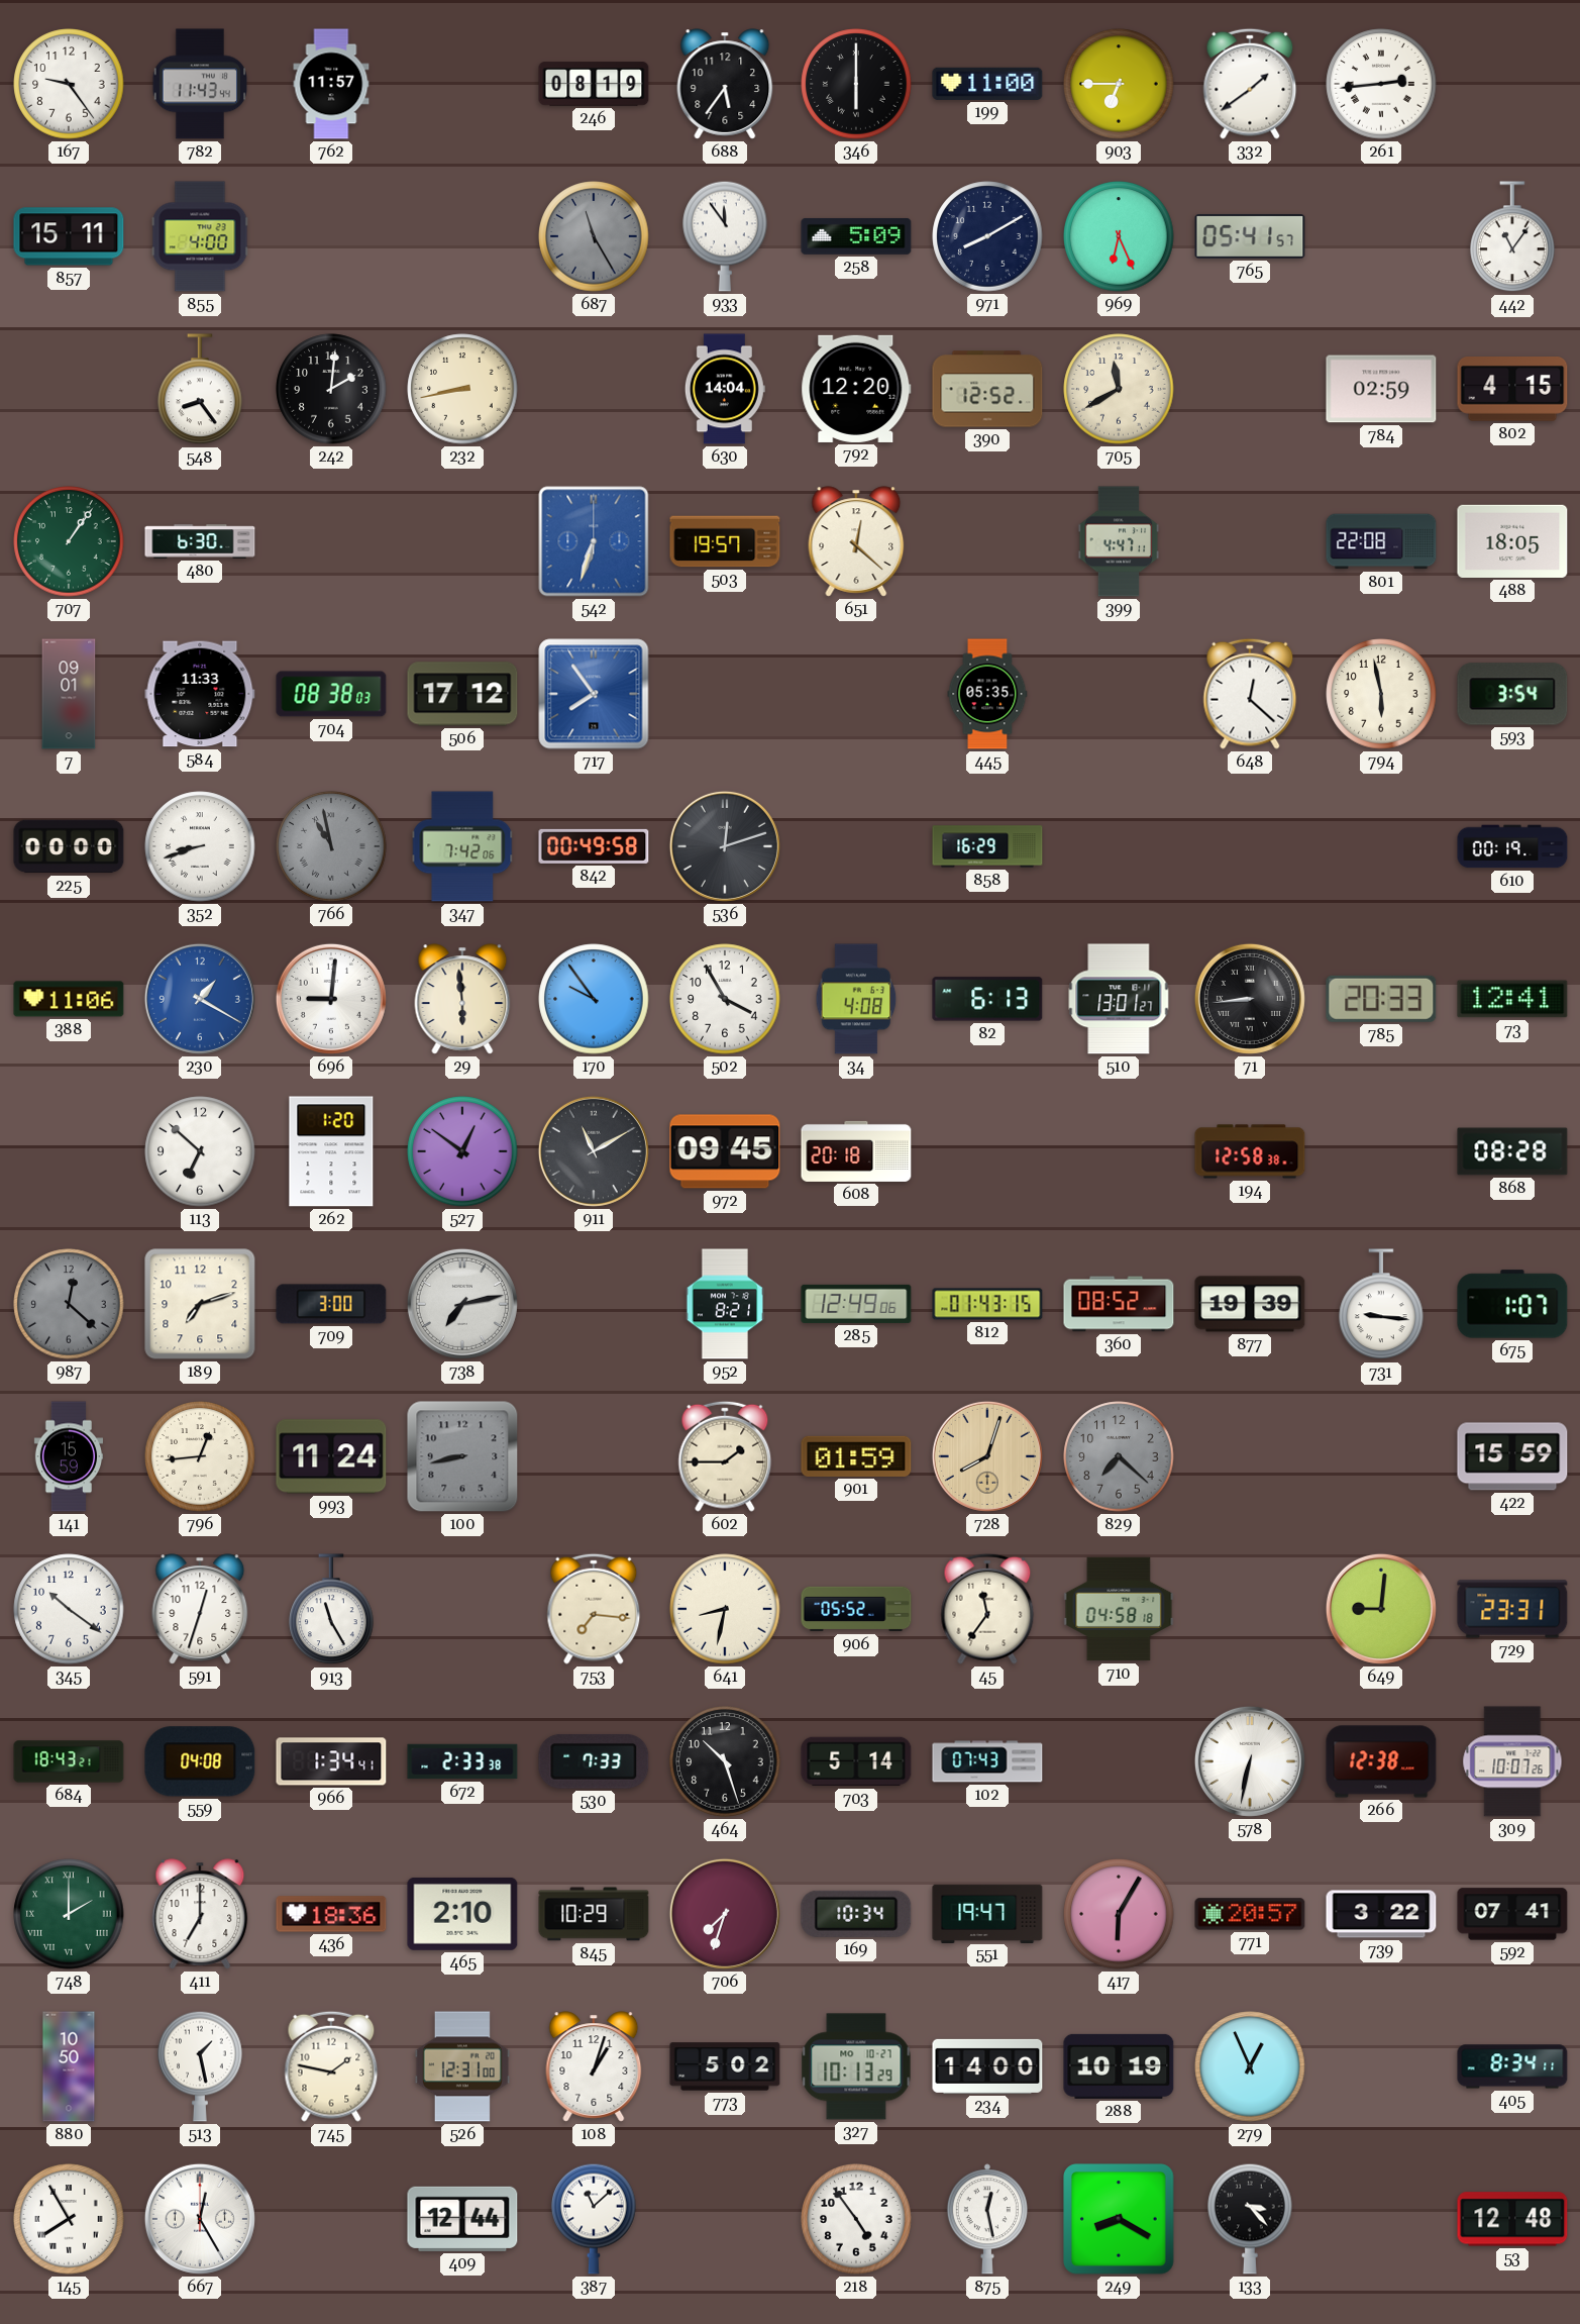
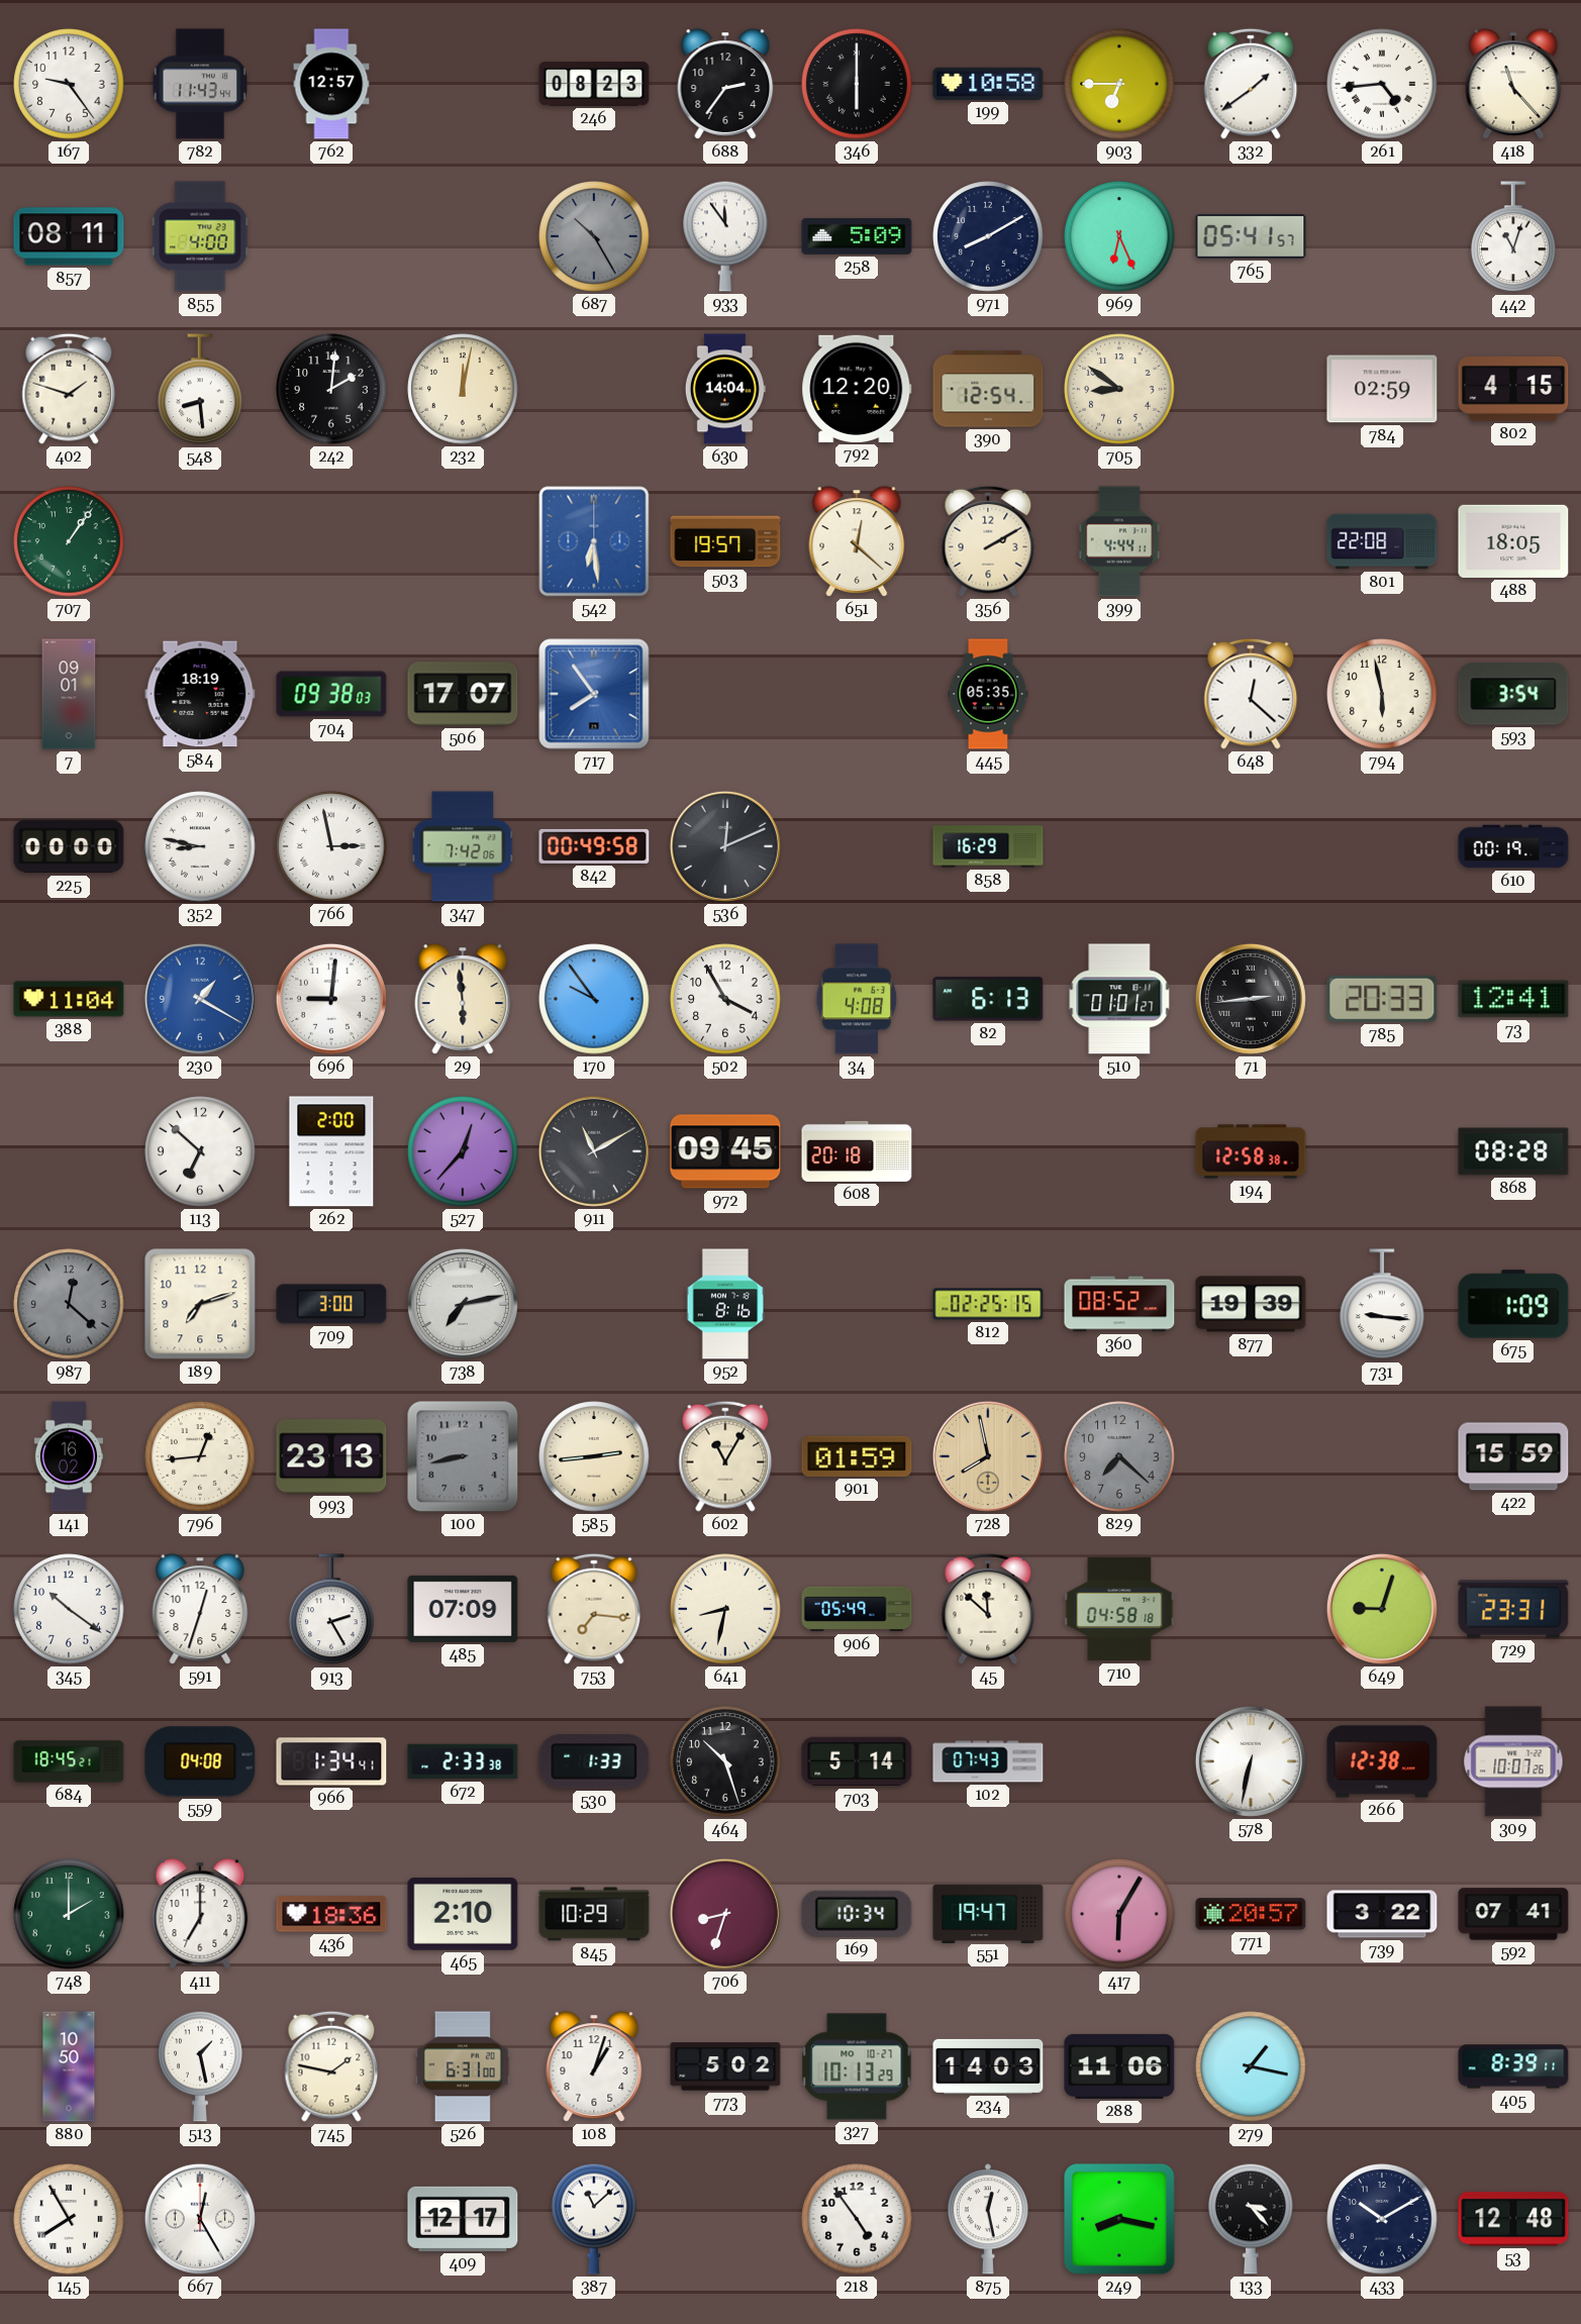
762: 11:57 -> 12:57
246: 08:19 -> 08:23
688: 5:36 -> 2:36
199: 11:00 -> 10:58
261: 2:44 -> 4:44
418: none -> 11:23
857: 15:11 -> 08:11
687: 11:25 -> 10:25
442: 11:06 -> 11:03
402: none -> 1:48
548: 8:24 -> 8:29
232: 8:43 -> 12:02
390: 12:52 -> 12:54
705: 11:40 -> 8:51
480: 6:30 -> none
542: 6:33 -> 6:29
356: none -> 2:10
399: 4:47 -> 4:44
584: 11:33 -> 18:19
704: 08:38 -> 09:38
506: 17:12 -> 17:07
352: 8:42 -> 8:47
766: 10:58 -> 2:58
766 dial: grey -> white
536: 12:12 -> 12:11
388: 11:06 -> 11:04
510: 13:01 -> 01:01
71: 8:44 -> 2:44
262: 1:20 -> 2:00
527: 12:51 -> 12:37
952: 8:21 -> 8:16
285: 12:49 -> none
812: 01:43 -> 02:25
675: 1:07 -> 1:09
141: 15:59 -> 16:02
993: 11:24 -> 23:13
585: none -> 2:44
602: 1:45 -> 11:05
728: 8:03 -> 7:58
913: 11:25 -> 2:25
485: none -> 07:09
906: 05:52 -> 05:49
45: 11:36 -> 11:52
649: 9:01 -> 9:03
684: 18:43 -> 18:45
530: 7:33 -> 1:33
748 numerals: Roman -> Arabic
706: 7:33 -> 8:33
526: 12:31 -> 6:31
234: 14:00 -> 14:03
288: 10:19 -> 11:06
279: 12:56 -> 1:17
405: 8:34 -> 8:39
409: 12:44 -> 12:17
249: 8:20 -> 8:17
433: none -> 10:10
